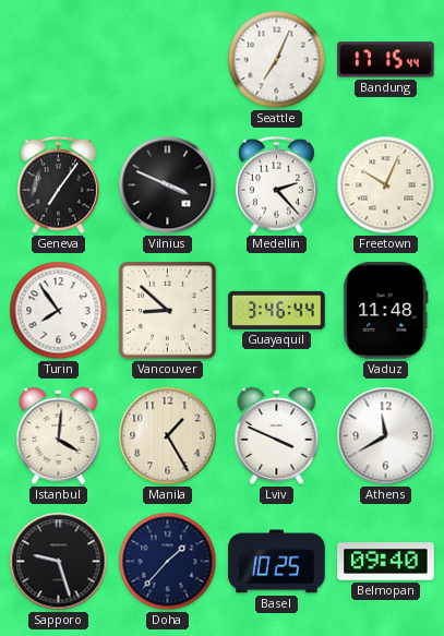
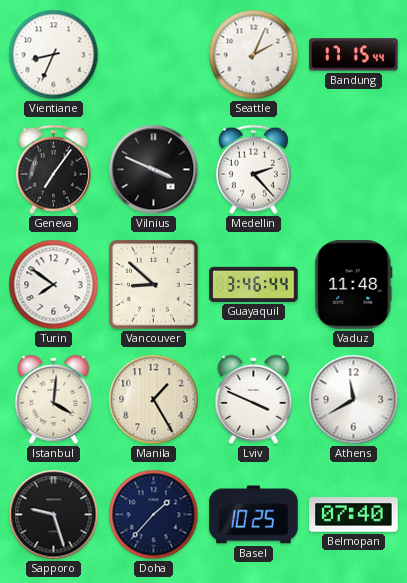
Vientiane: none -> 8:34
Seattle: 7:04 -> 2:04
Freetown: 10:04 -> none
Turin: 7:54 -> 7:51
Belmopan: 09:40 -> 07:40
